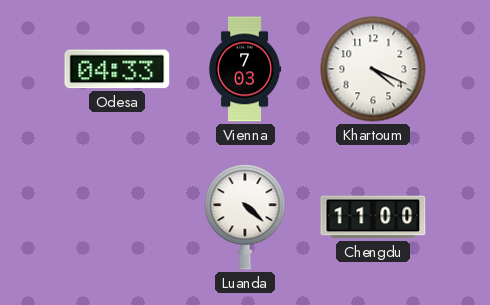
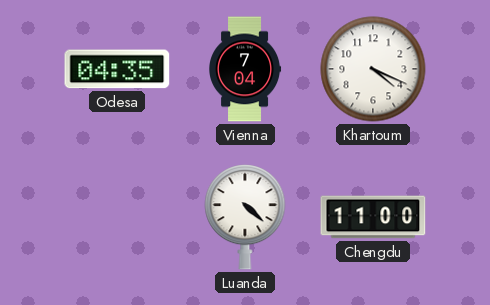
Odesa: 04:33 -> 04:35
Vienna: 7:03 -> 7:04
